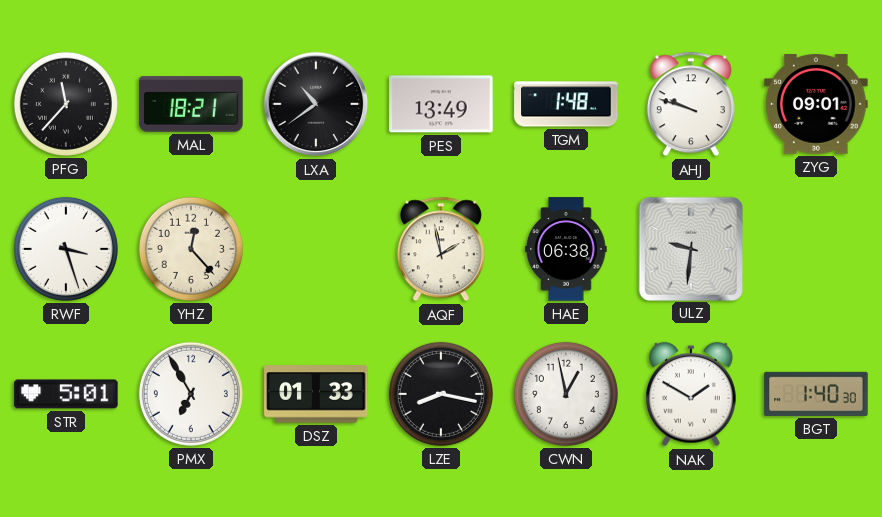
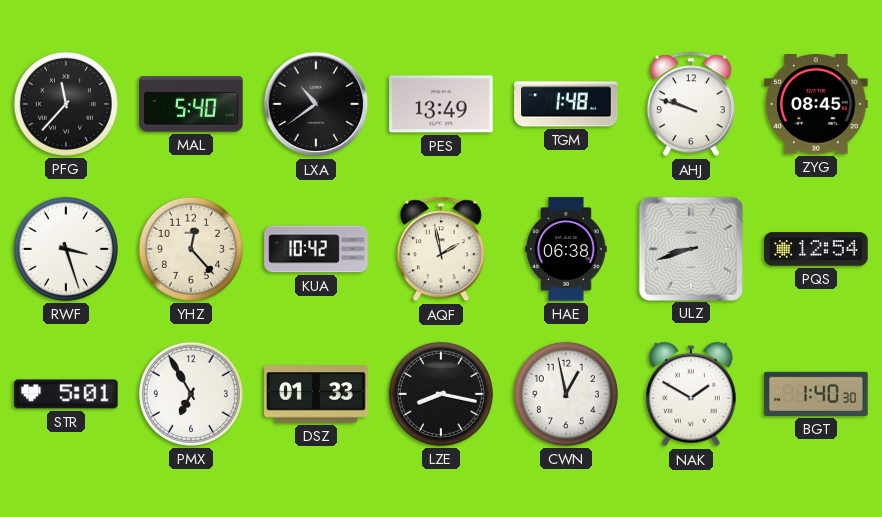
MAL: 18:21 -> 5:40
ZYG: 09:01 -> 08:45
KUA: none -> 10:42
ULZ: 9:31 -> 8:42
PQS: none -> 12:54
